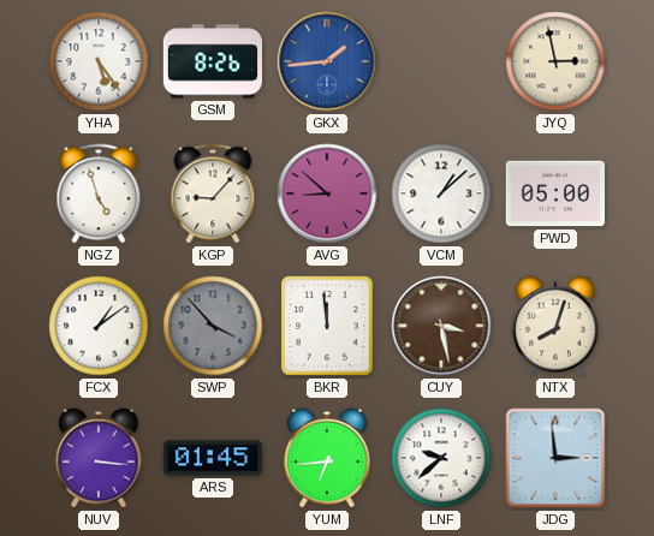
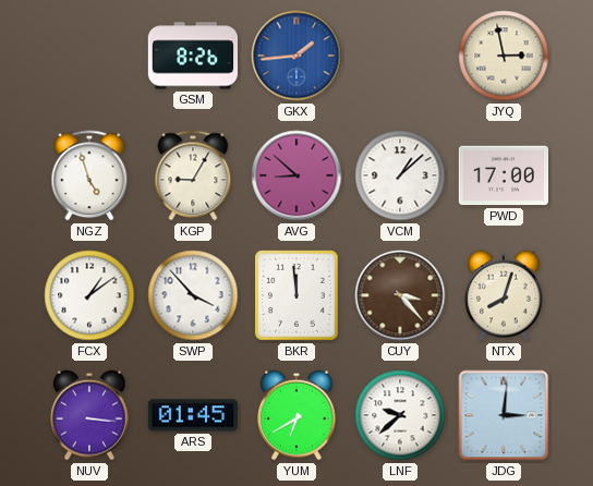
YHA: 5:24 -> none
KGP: 9:07 -> 9:05
PWD: 05:00 -> 17:00
SWP dial: grey -> white
CUY: 3:28 -> 3:23
YUM: 6:44 -> 6:40
JDG: 2:59 -> 3:01
